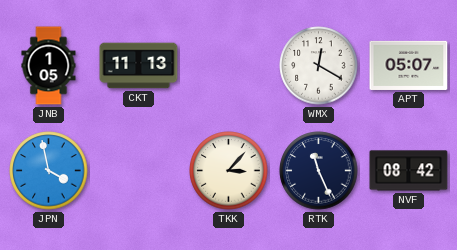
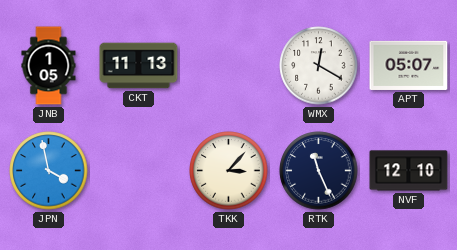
NVF: 08:42 -> 12:10
